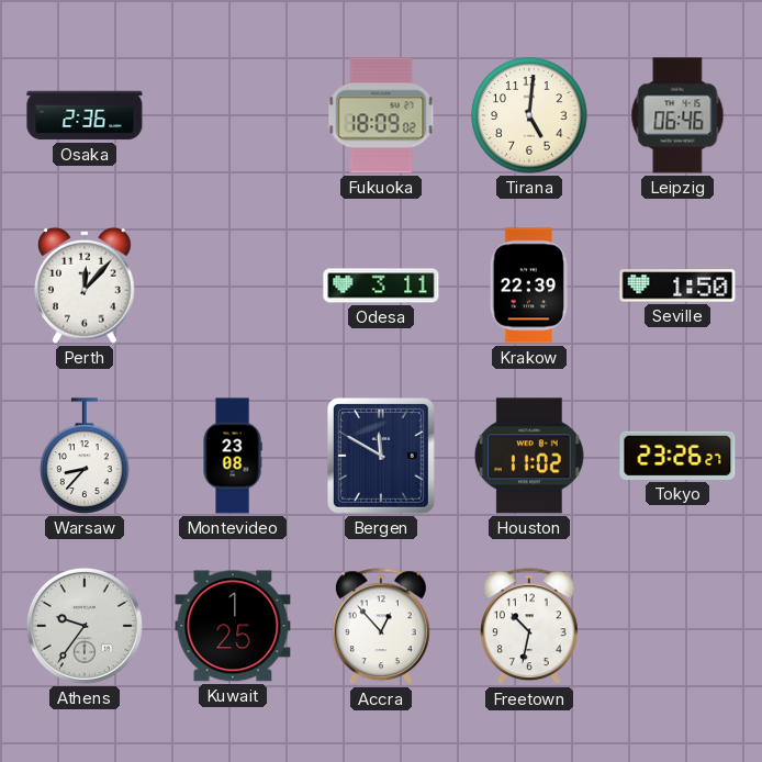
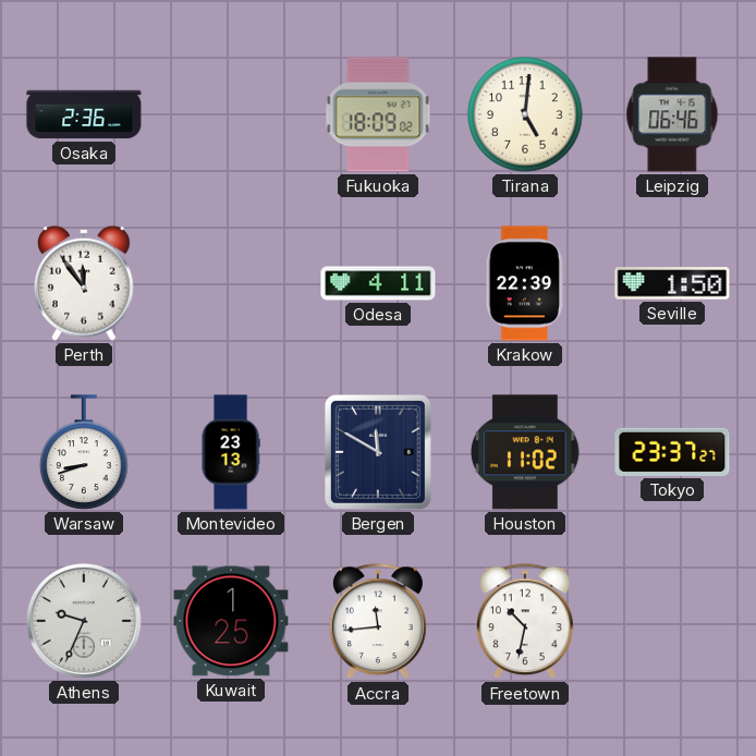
Perth: 12:07 -> 11:54
Odesa: 3:11 -> 4:11
Warsaw: 8:37 -> 8:42
Montevideo: 23:08 -> 23:13
Tokyo: 23:26 -> 23:37
Athens: 9:36 -> 9:34
Accra: 12:53 -> 11:44
